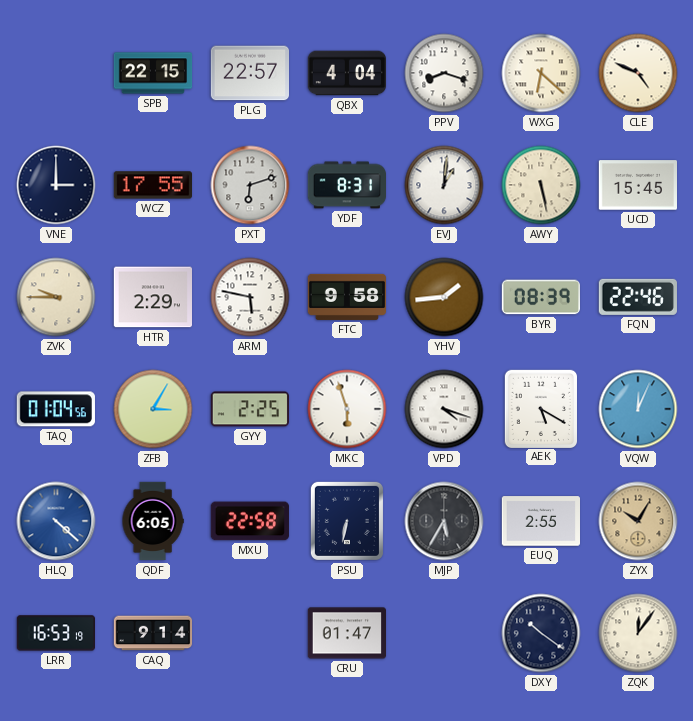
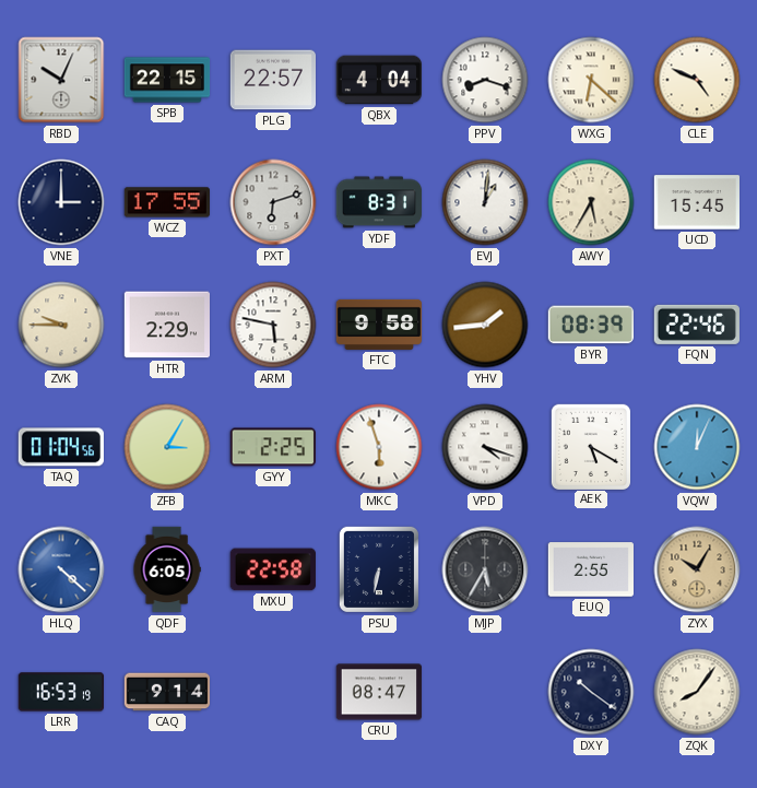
RBD: none -> 10:04
AWY: 5:28 -> 5:35
CRU: 01:47 -> 08:47
ZQK: 12:06 -> 8:06
